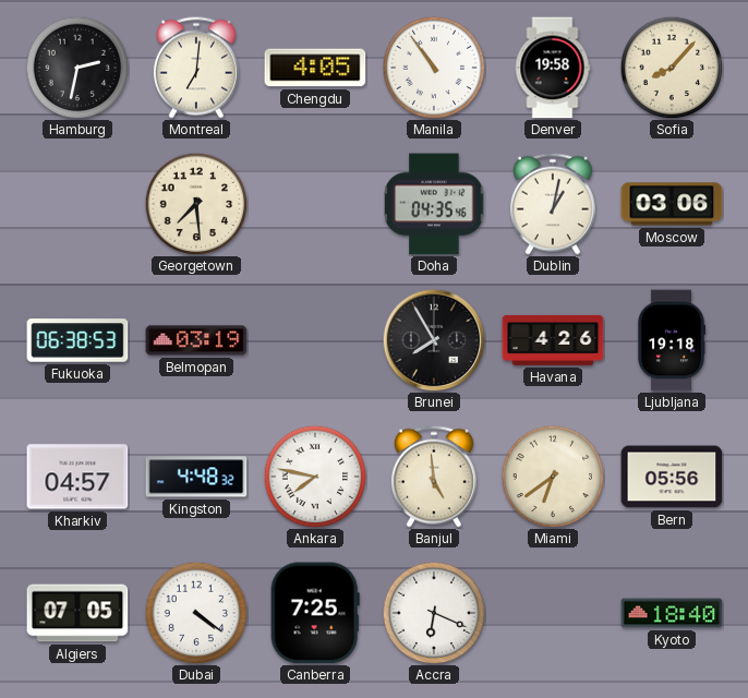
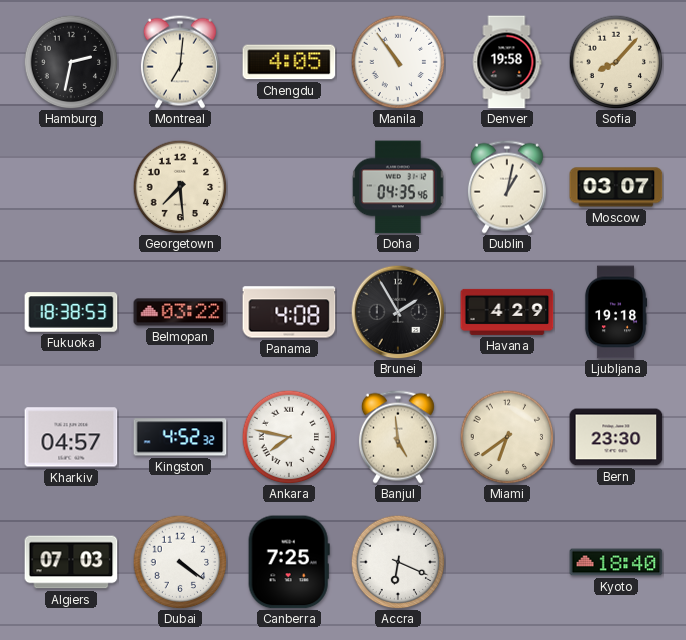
Moscow: 03:06 -> 03:07
Fukuoka: 06:38 -> 18:38
Belmopan: 03:19 -> 03:22
Panama: none -> 4:08
Brunei: 7:55 -> 1:55
Havana: 4:26 -> 4:29
Kingston: 4:48 -> 4:52
Bern: 05:56 -> 23:30
Algiers: 07:05 -> 07:03
